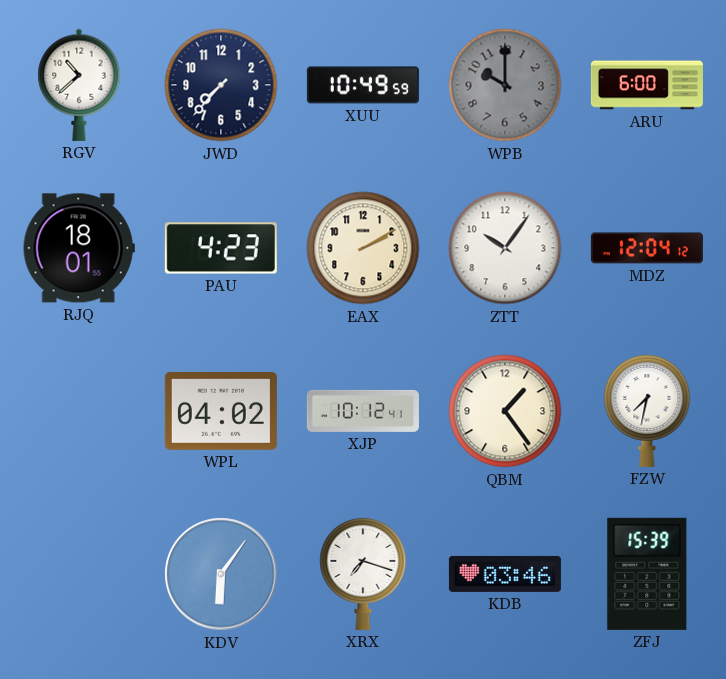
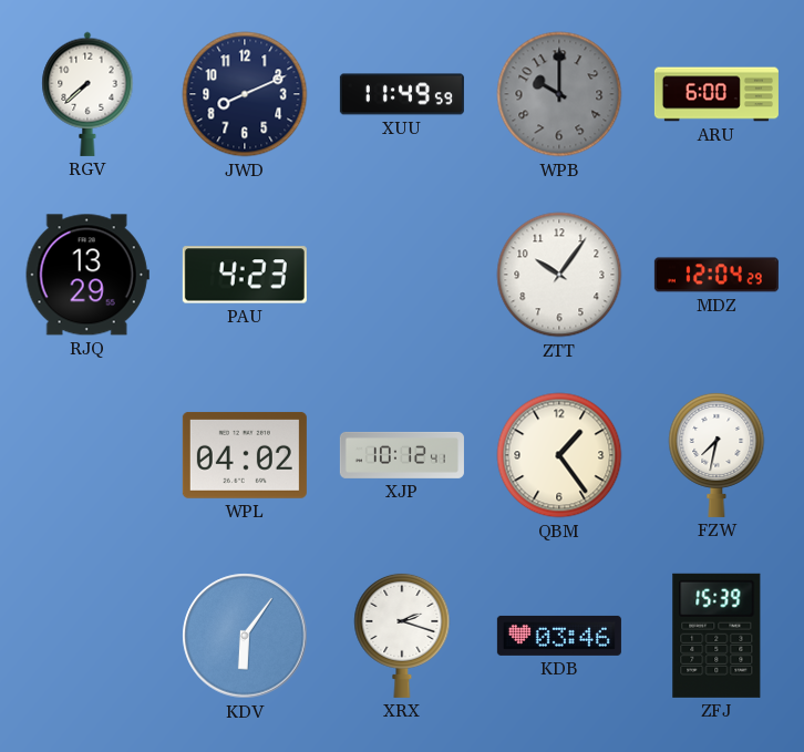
RGV: 10:38 -> 7:38
JWD: 7:37 -> 8:11
XUU: 10:49 -> 11:49
RJQ: 18:01 -> 13:29
EAX: 2:10 -> none
MDZ: 12:04:12 -> 12:04:29
XRX: 7:18 -> 2:18
